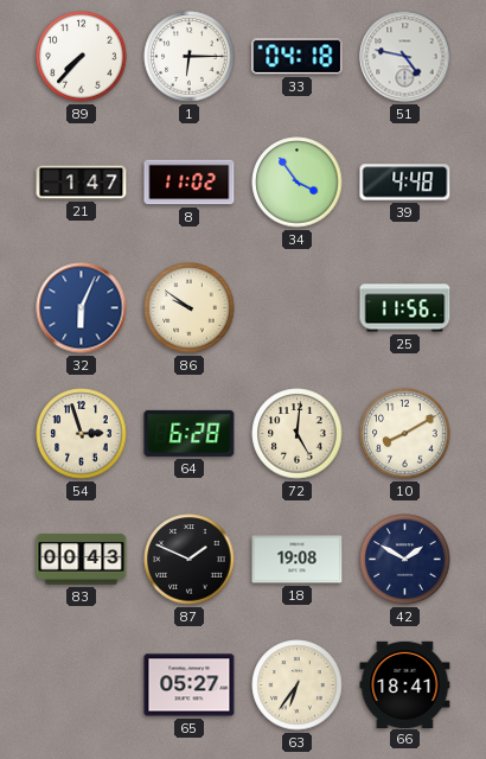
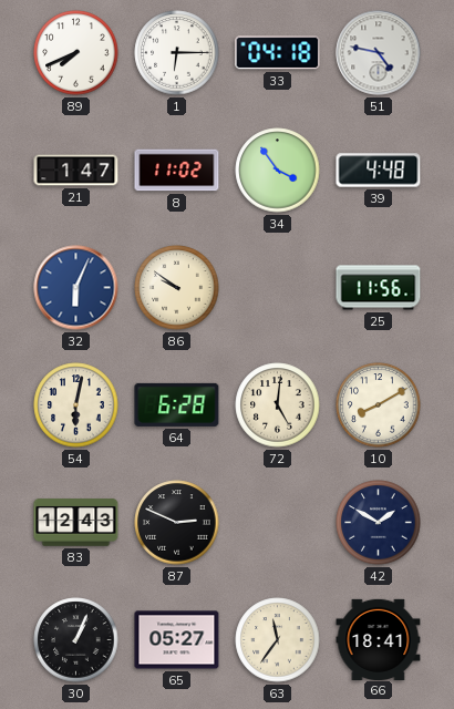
89: 7:37 -> 7:41
54: 2:57 -> 6:02
83: 00:43 -> 12:43
87: 1:49 -> 2:49
18: 19:08 -> none
30: none -> 1:04
63: 6:36 -> 11:36
